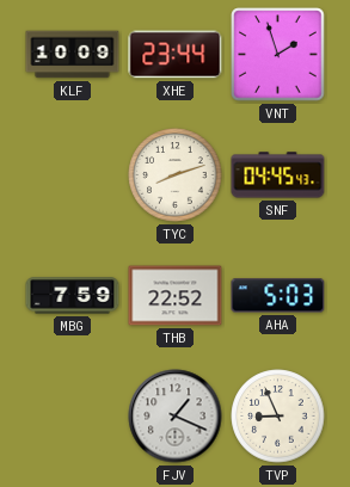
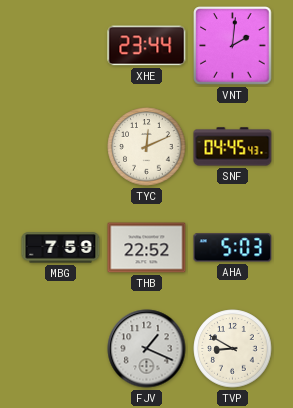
KLF: 10:09 -> none
VNT: 1:57 -> 2:01
TYC: 8:12 -> 12:11
TVP: 8:56 -> 8:50
